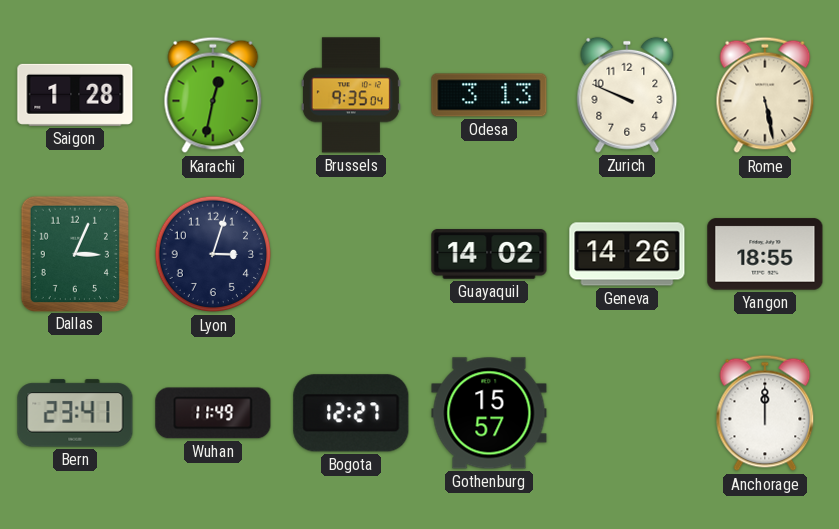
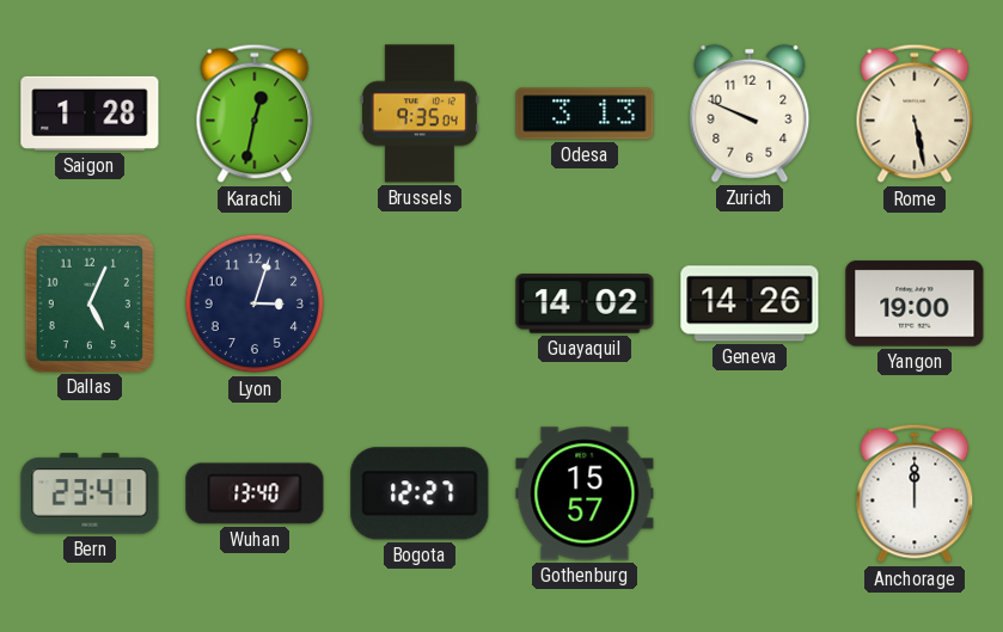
Dallas: 3:04 -> 5:04
Yangon: 18:55 -> 19:00
Wuhan: 11:49 -> 13:40
